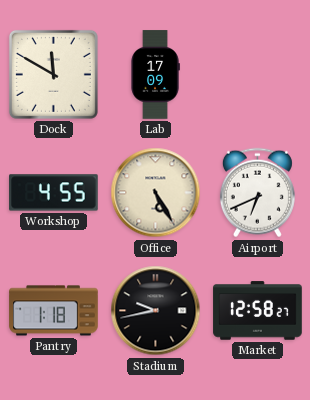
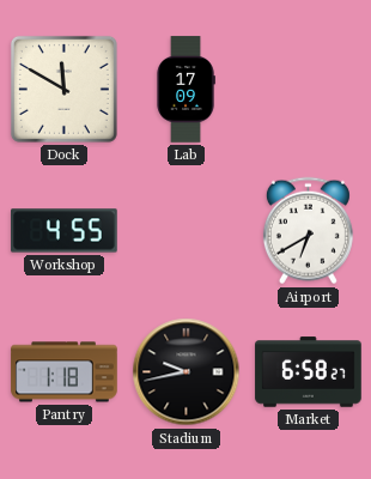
Office: 5:25 -> none
Airport: 6:41 -> 6:40
Market: 12:58 -> 6:58
